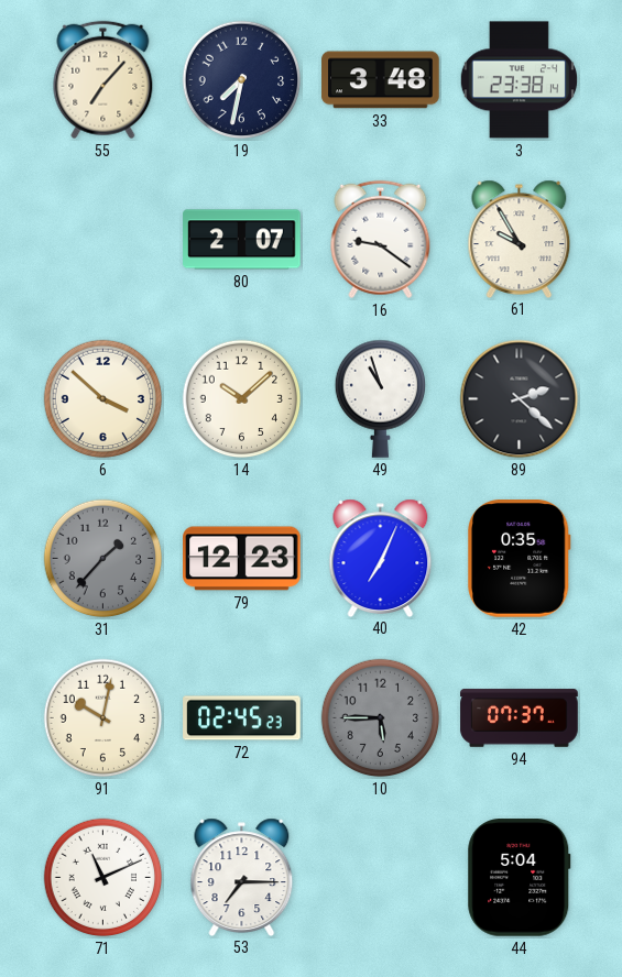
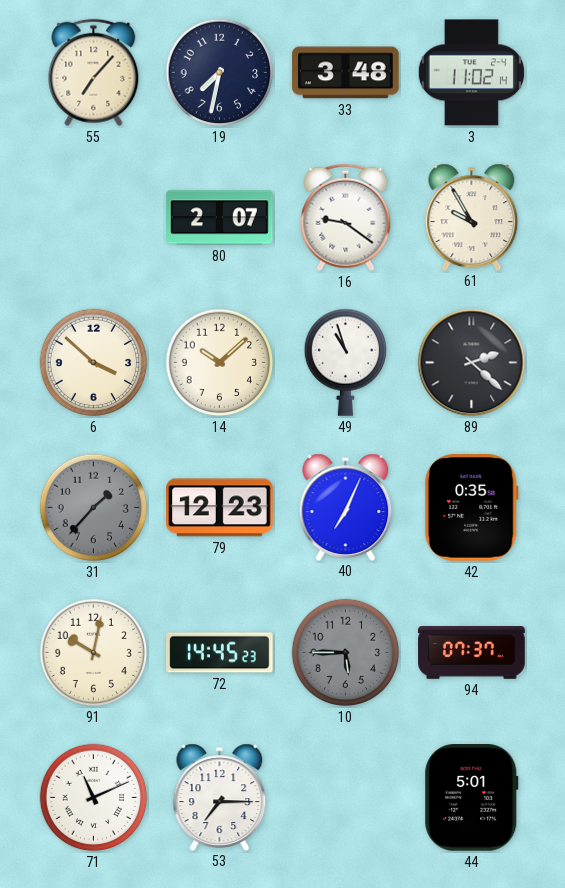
3: 23:38 -> 11:02
72: 02:45 -> 14:45
44: 5:04 -> 5:01
